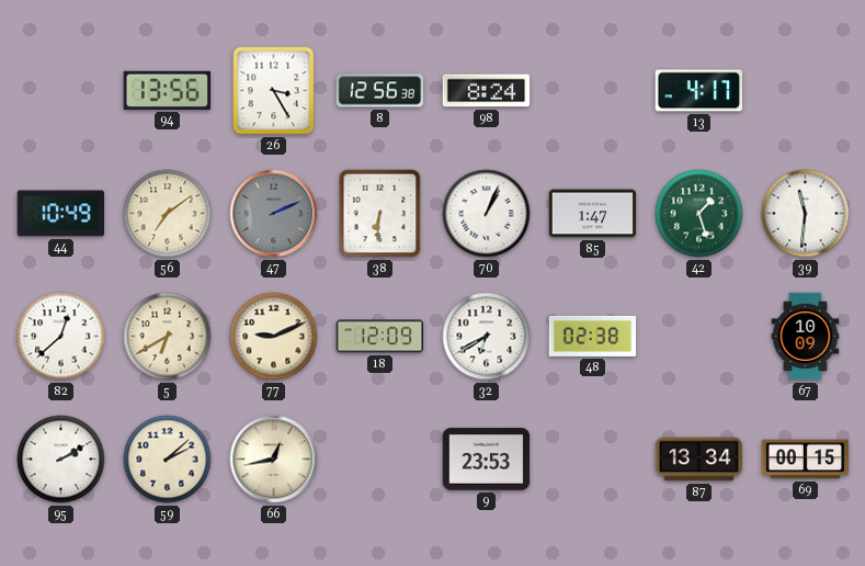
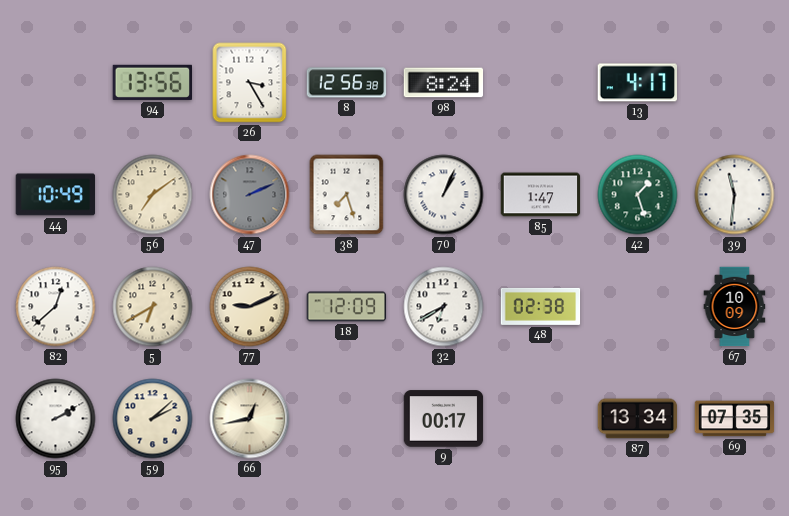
38: 6:31 -> 7:27
9: 23:53 -> 00:17
69: 00:15 -> 07:35
